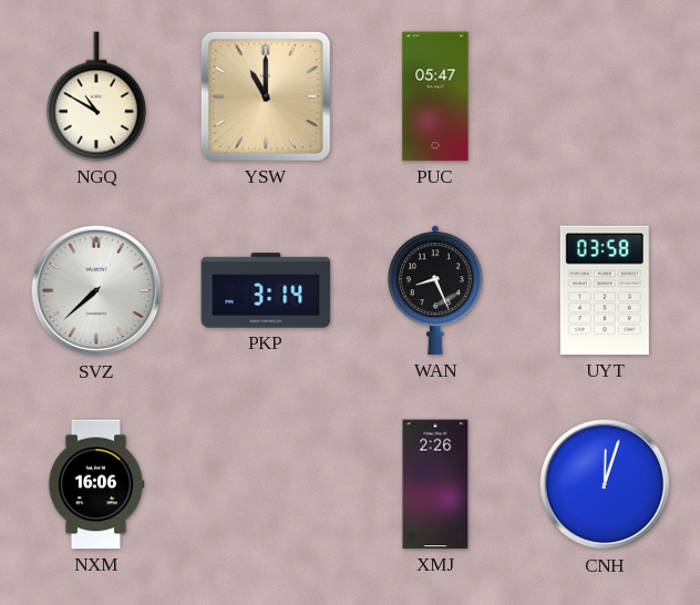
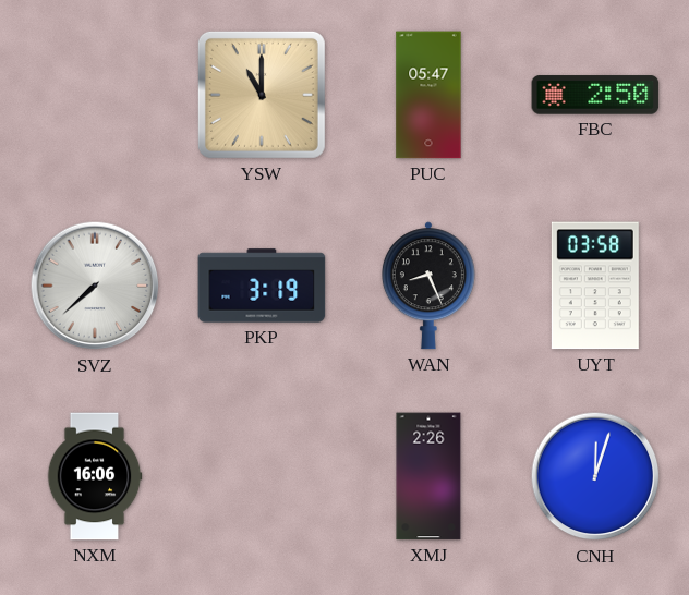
NGQ: 10:50 -> none
FBC: none -> 2:50
PKP: 3:14 -> 3:19
